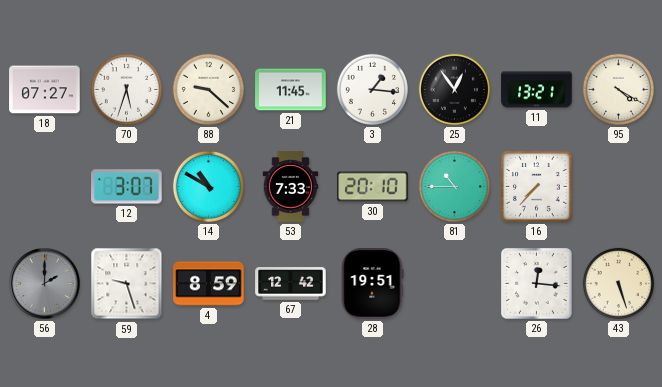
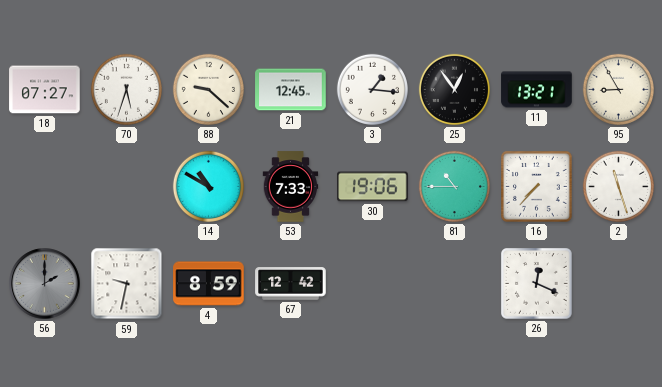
21: 11:45 -> 12:45
95: 4:20 -> 8:55
12: 3:07 -> none
30: 20:10 -> 19:06
2: none -> 11:27
59: 9:27 -> 9:32
28: 19:51 -> none
26: 12:16 -> 12:19
43: 5:27 -> none
